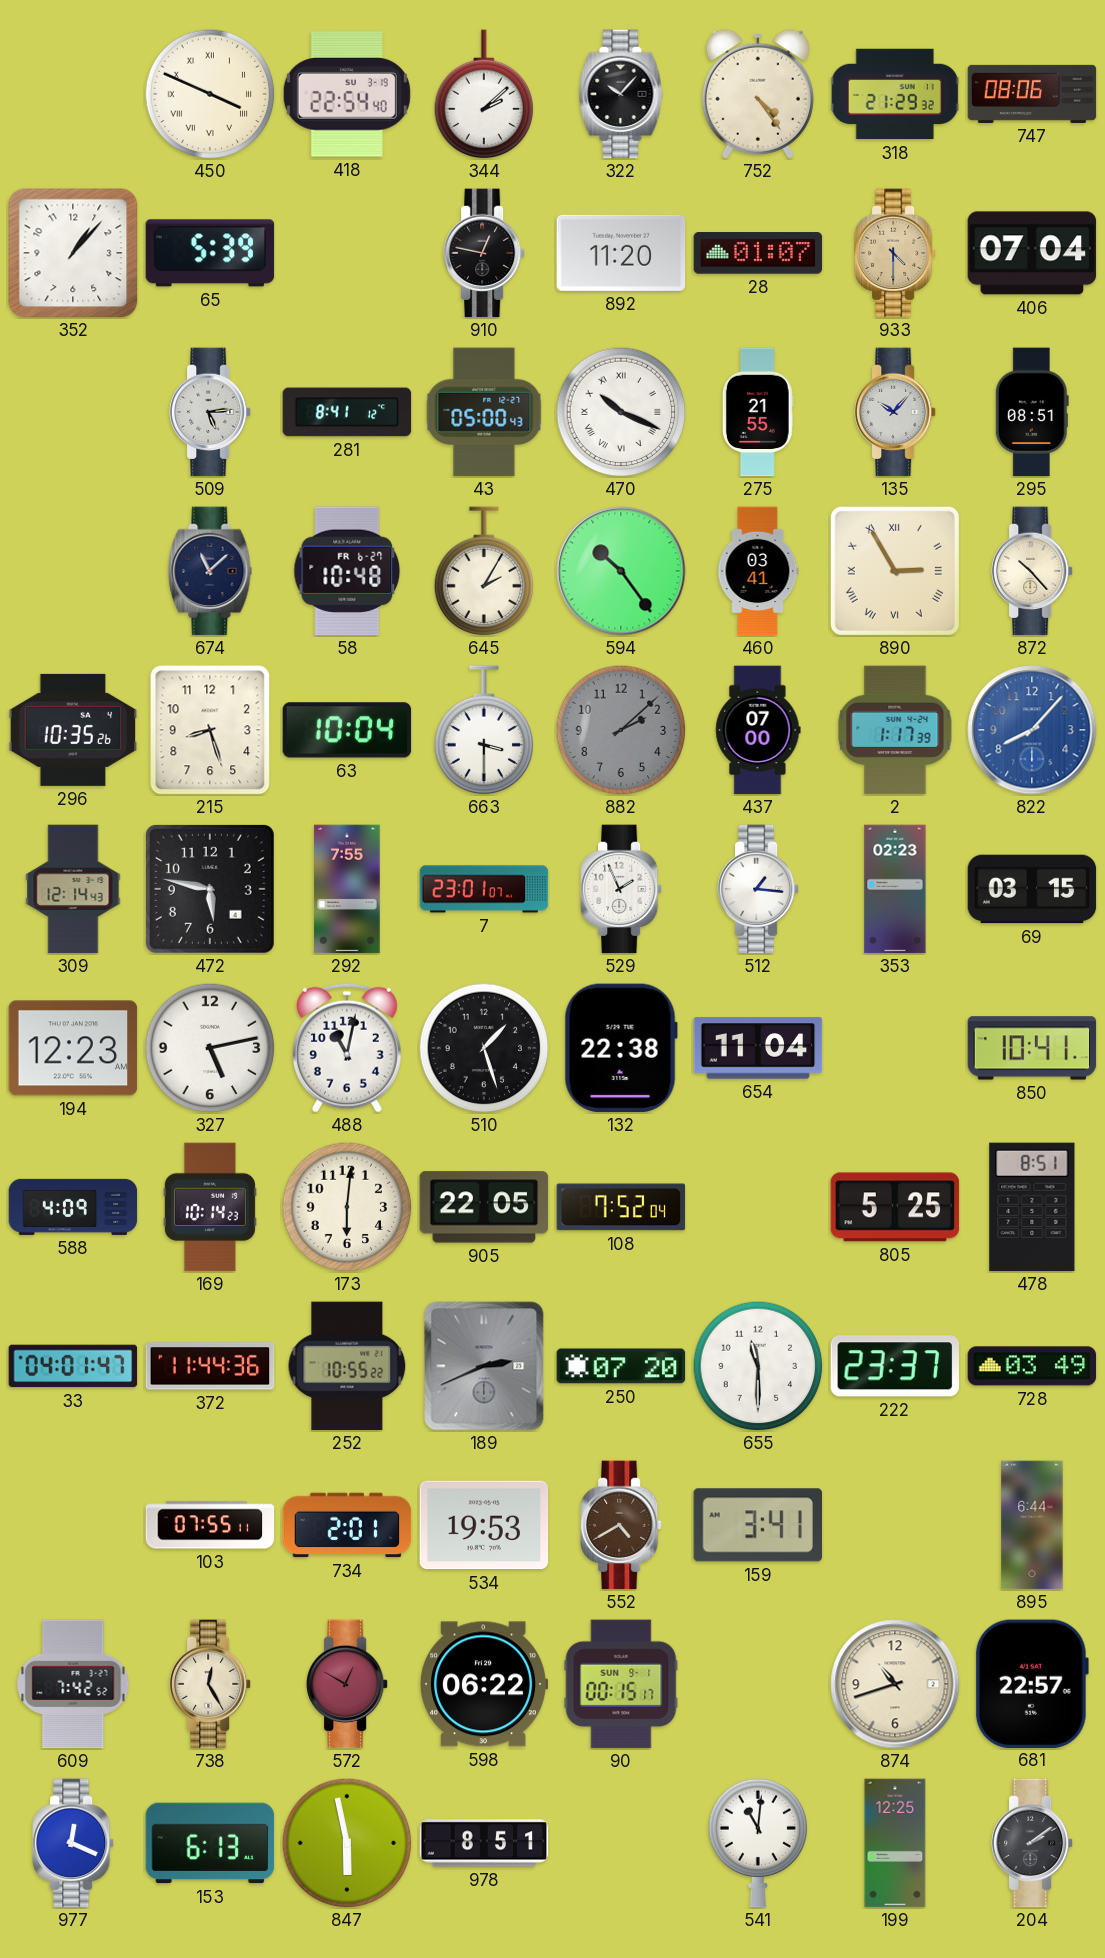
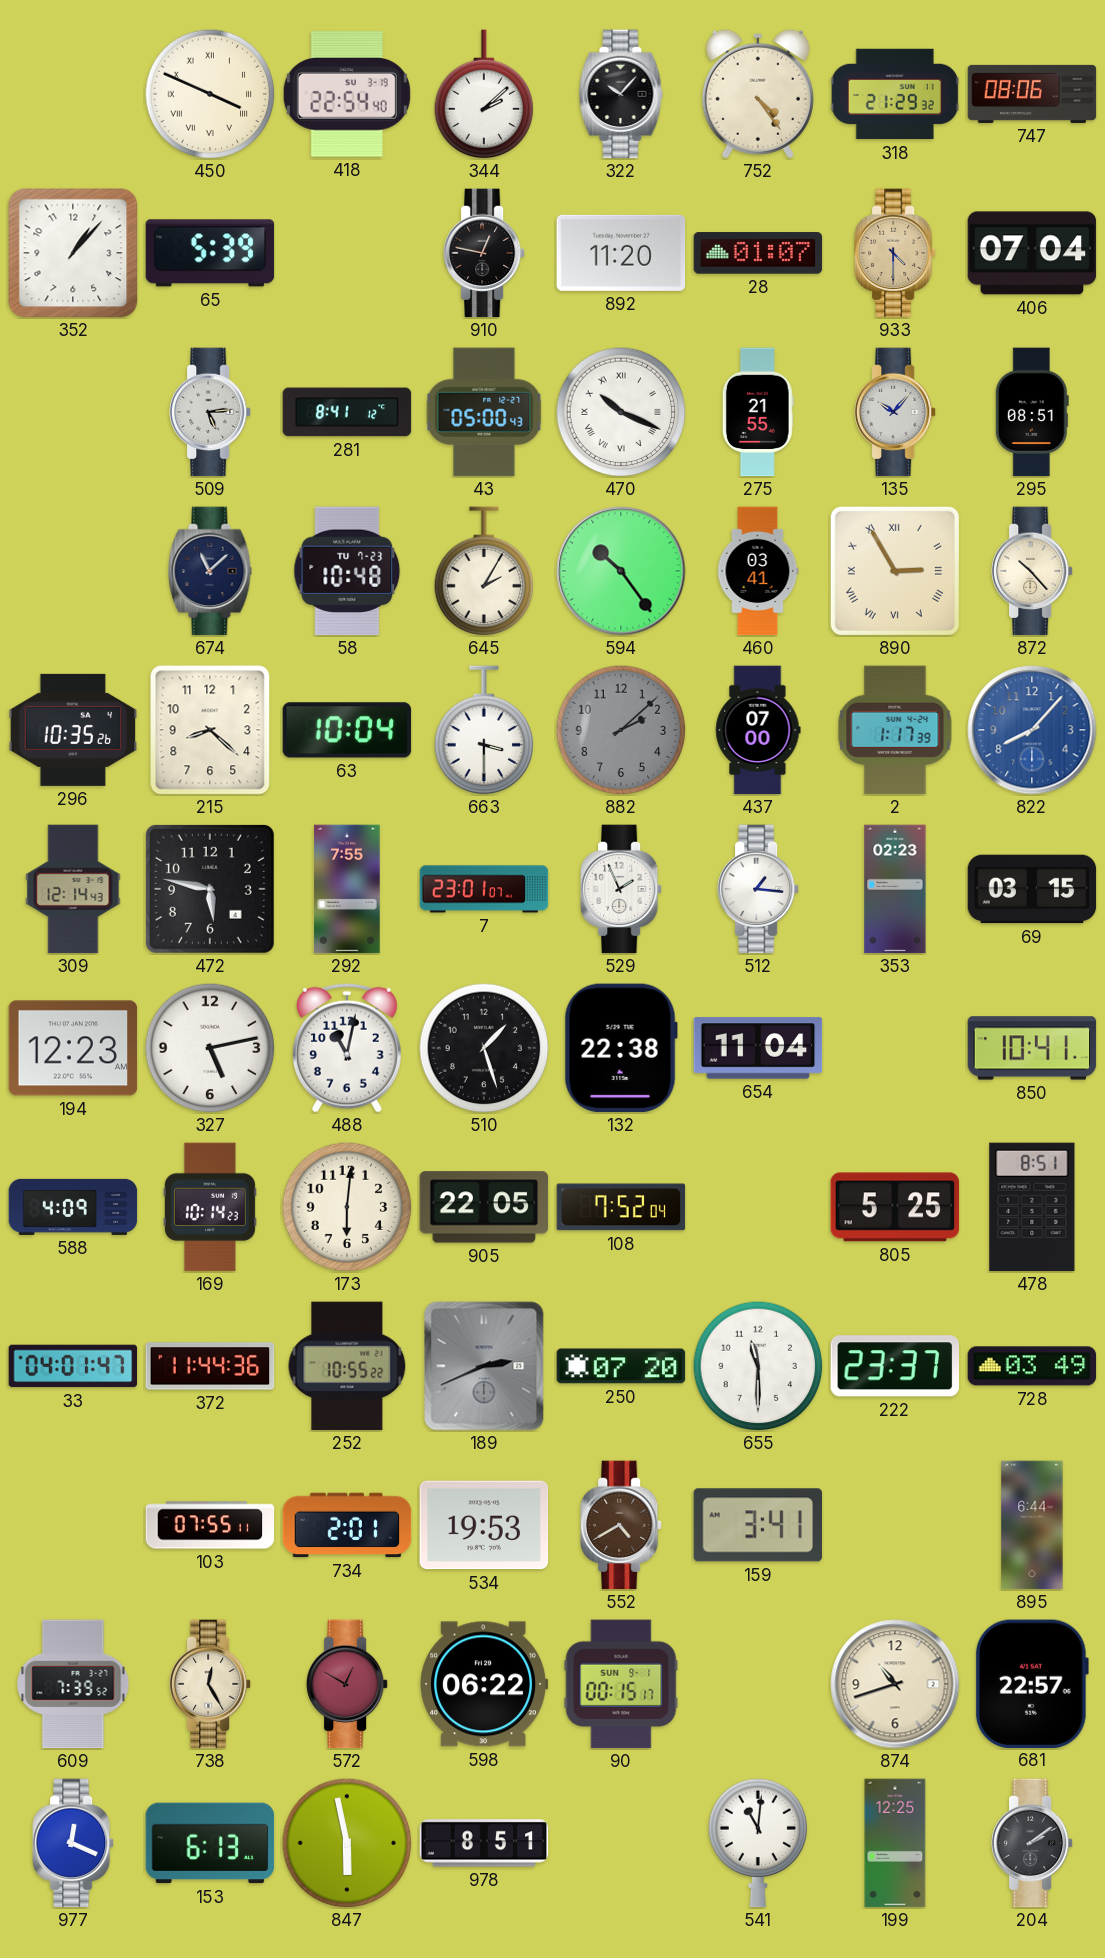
58 date: FR 6-27 -> TU 7-23
215: 8:27 -> 8:22
609: 7:42 -> 7:39
